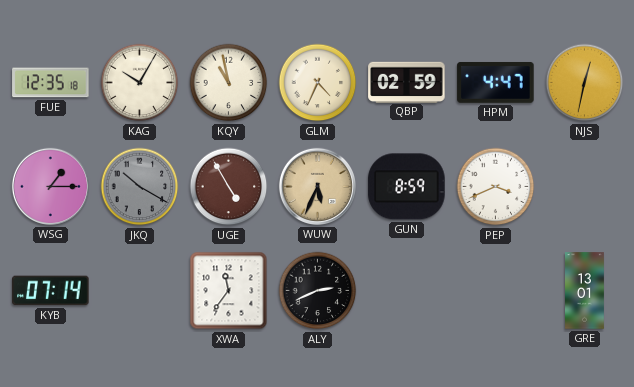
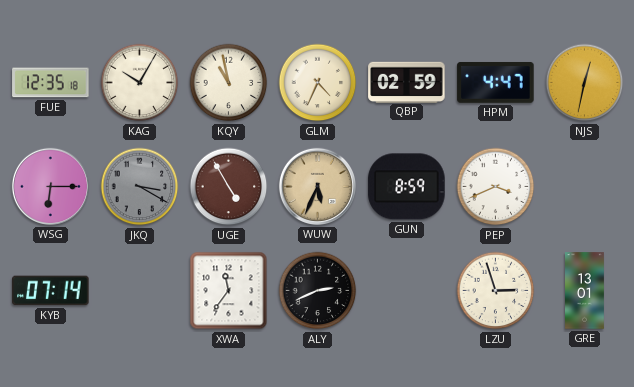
WSG: 1:15 -> 6:15
JKQ: 10:20 -> 3:20
LZU: none -> 2:57
